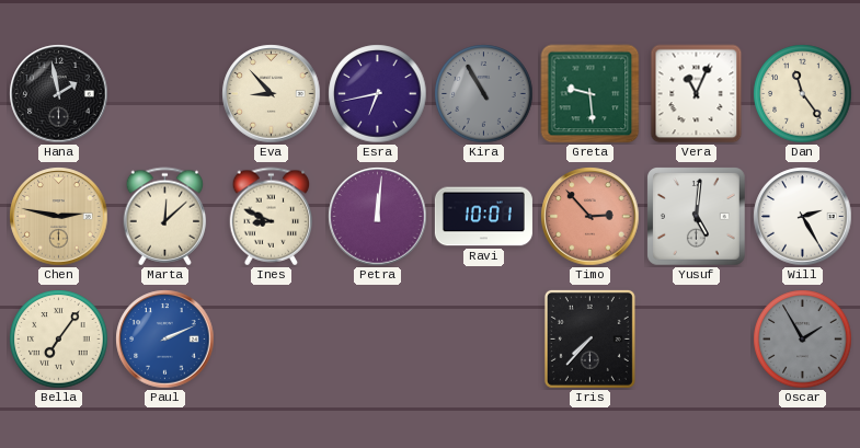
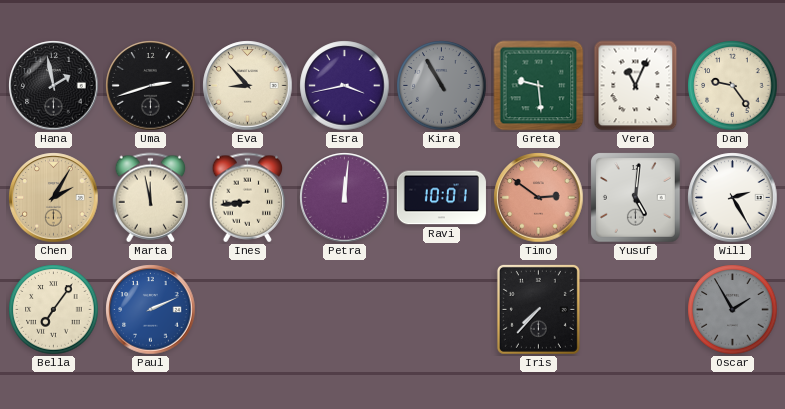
Uma: none -> 2:42
Esra: 6:43 -> 3:43
Dan: 11:24 -> 9:24
Chen: 2:47 -> 2:05
Marta: 12:08 -> 11:58
Ines: 8:49 -> 8:44
Timo: 2:53 -> 2:51
